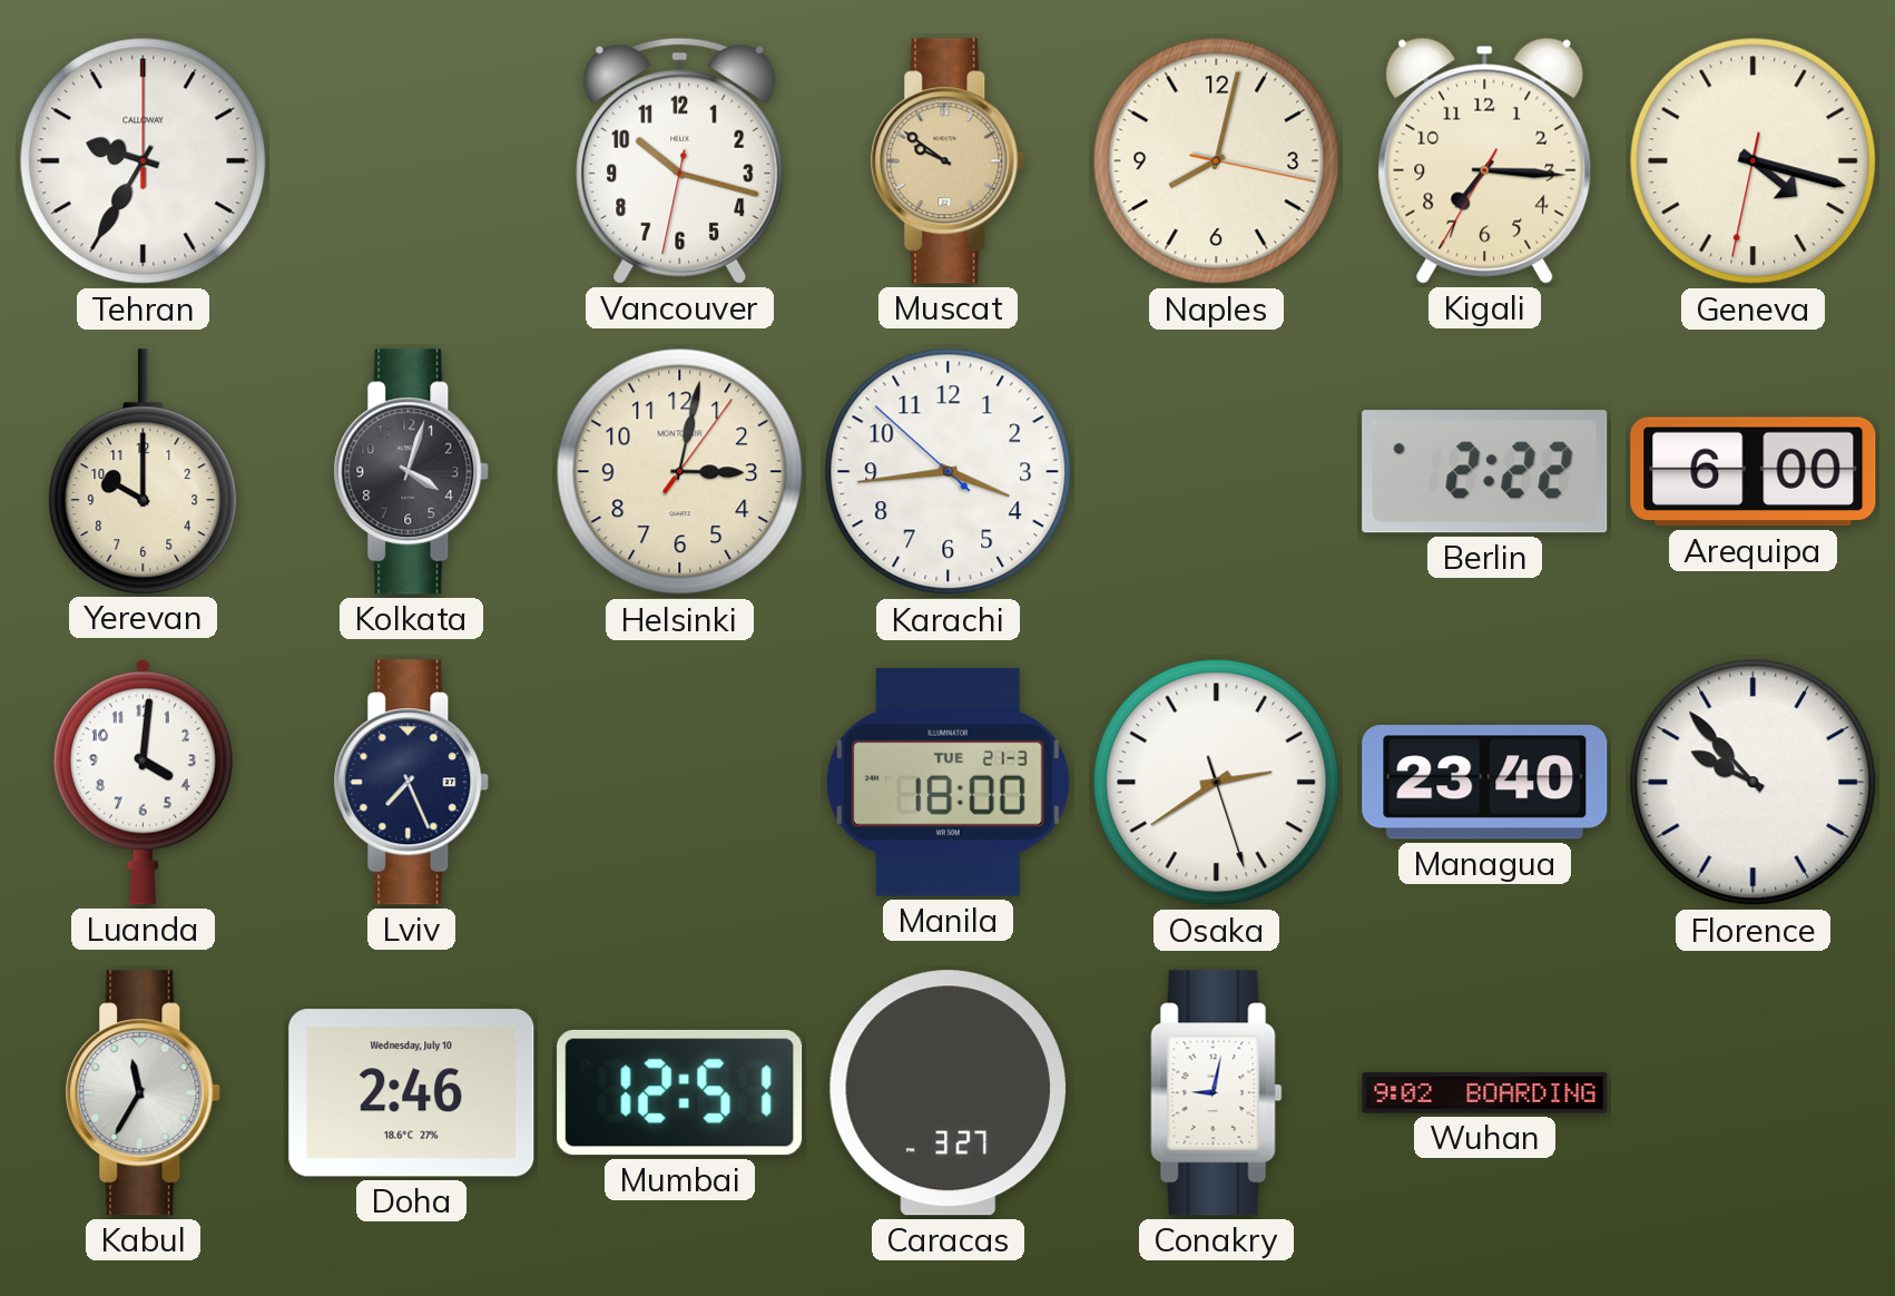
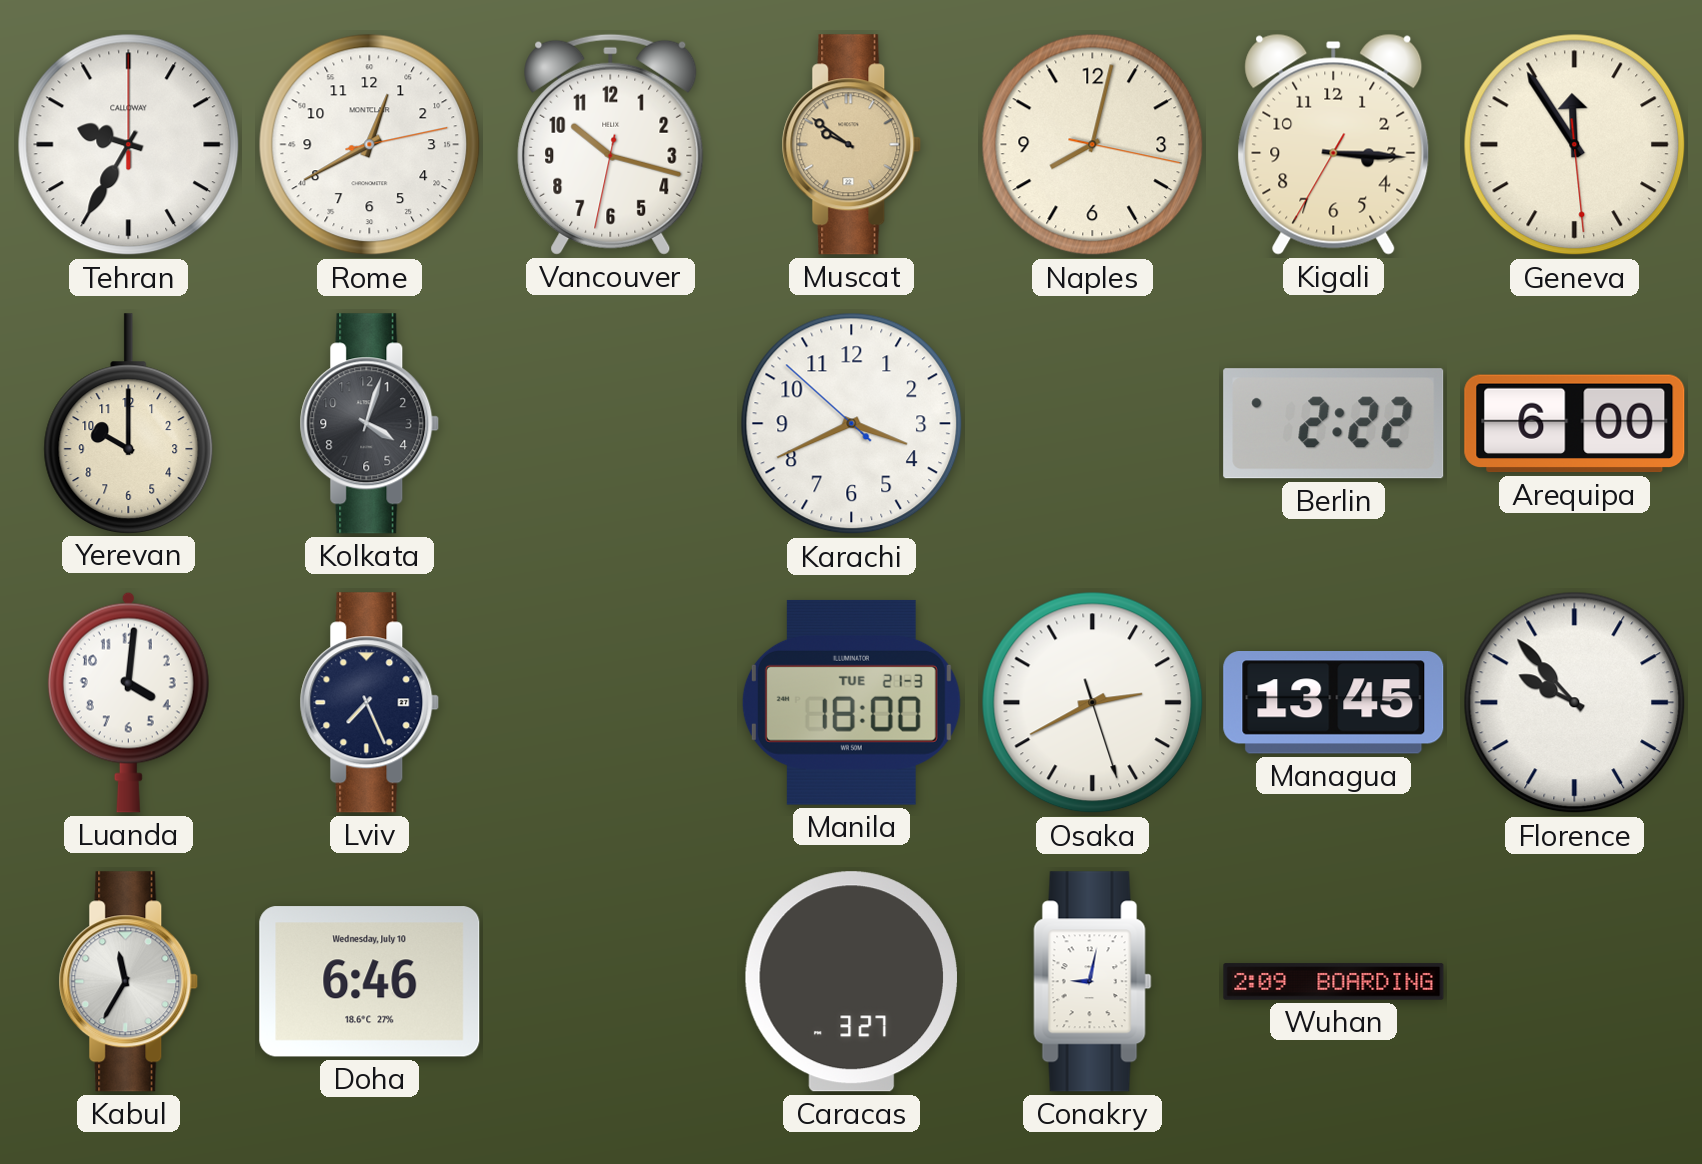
Rome: none -> 12:40
Kigali: 7:15 -> 3:15
Geneva: 4:17 -> 11:54
Helsinki: 3:02 -> none
Karachi: 3:43 -> 3:40
Osaka: 2:39 -> 2:40
Managua: 23:40 -> 13:45
Doha: 2:46 -> 6:46
Mumbai: 12:51 -> none
Wuhan: 9:02 -> 2:09
